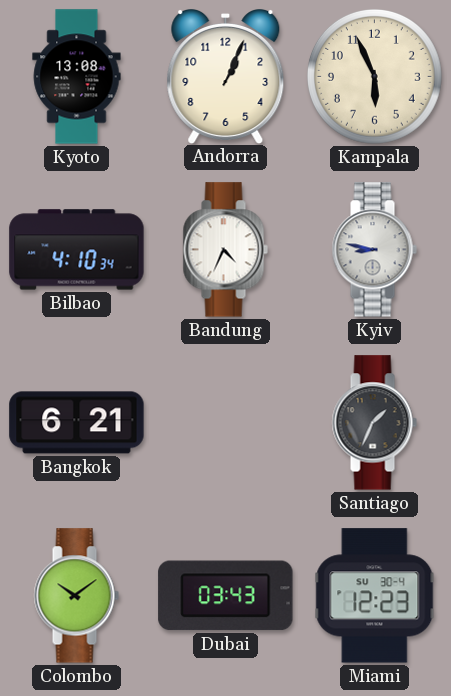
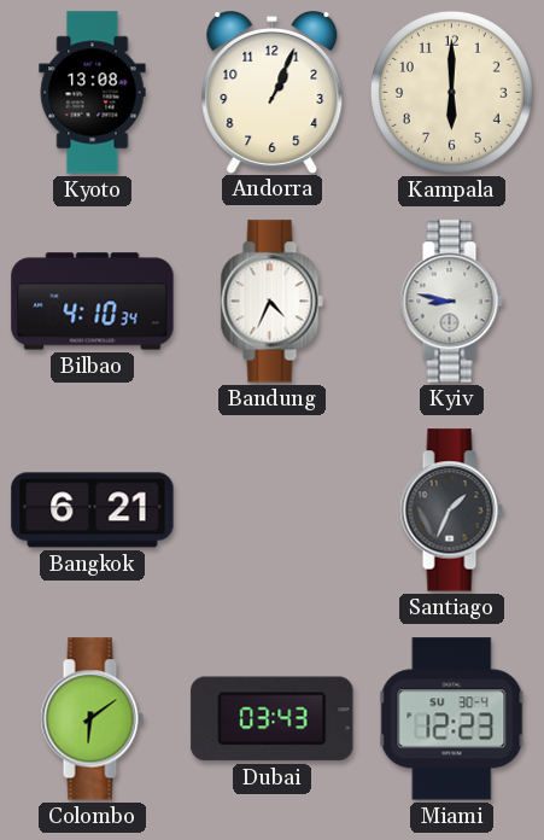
Kampala: 5:56 -> 6:00
Colombo: 10:09 -> 6:09
